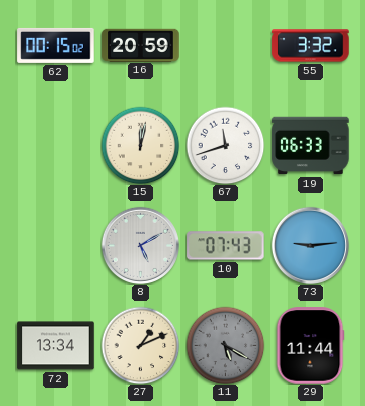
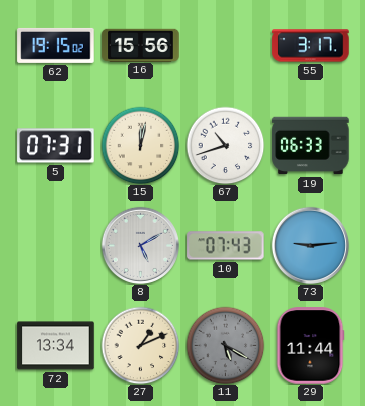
62: 00:15 -> 19:15
16: 20:59 -> 15:56
55: 3:32 -> 3:17
5: none -> 07:31
67: 11:42 -> 10:42
